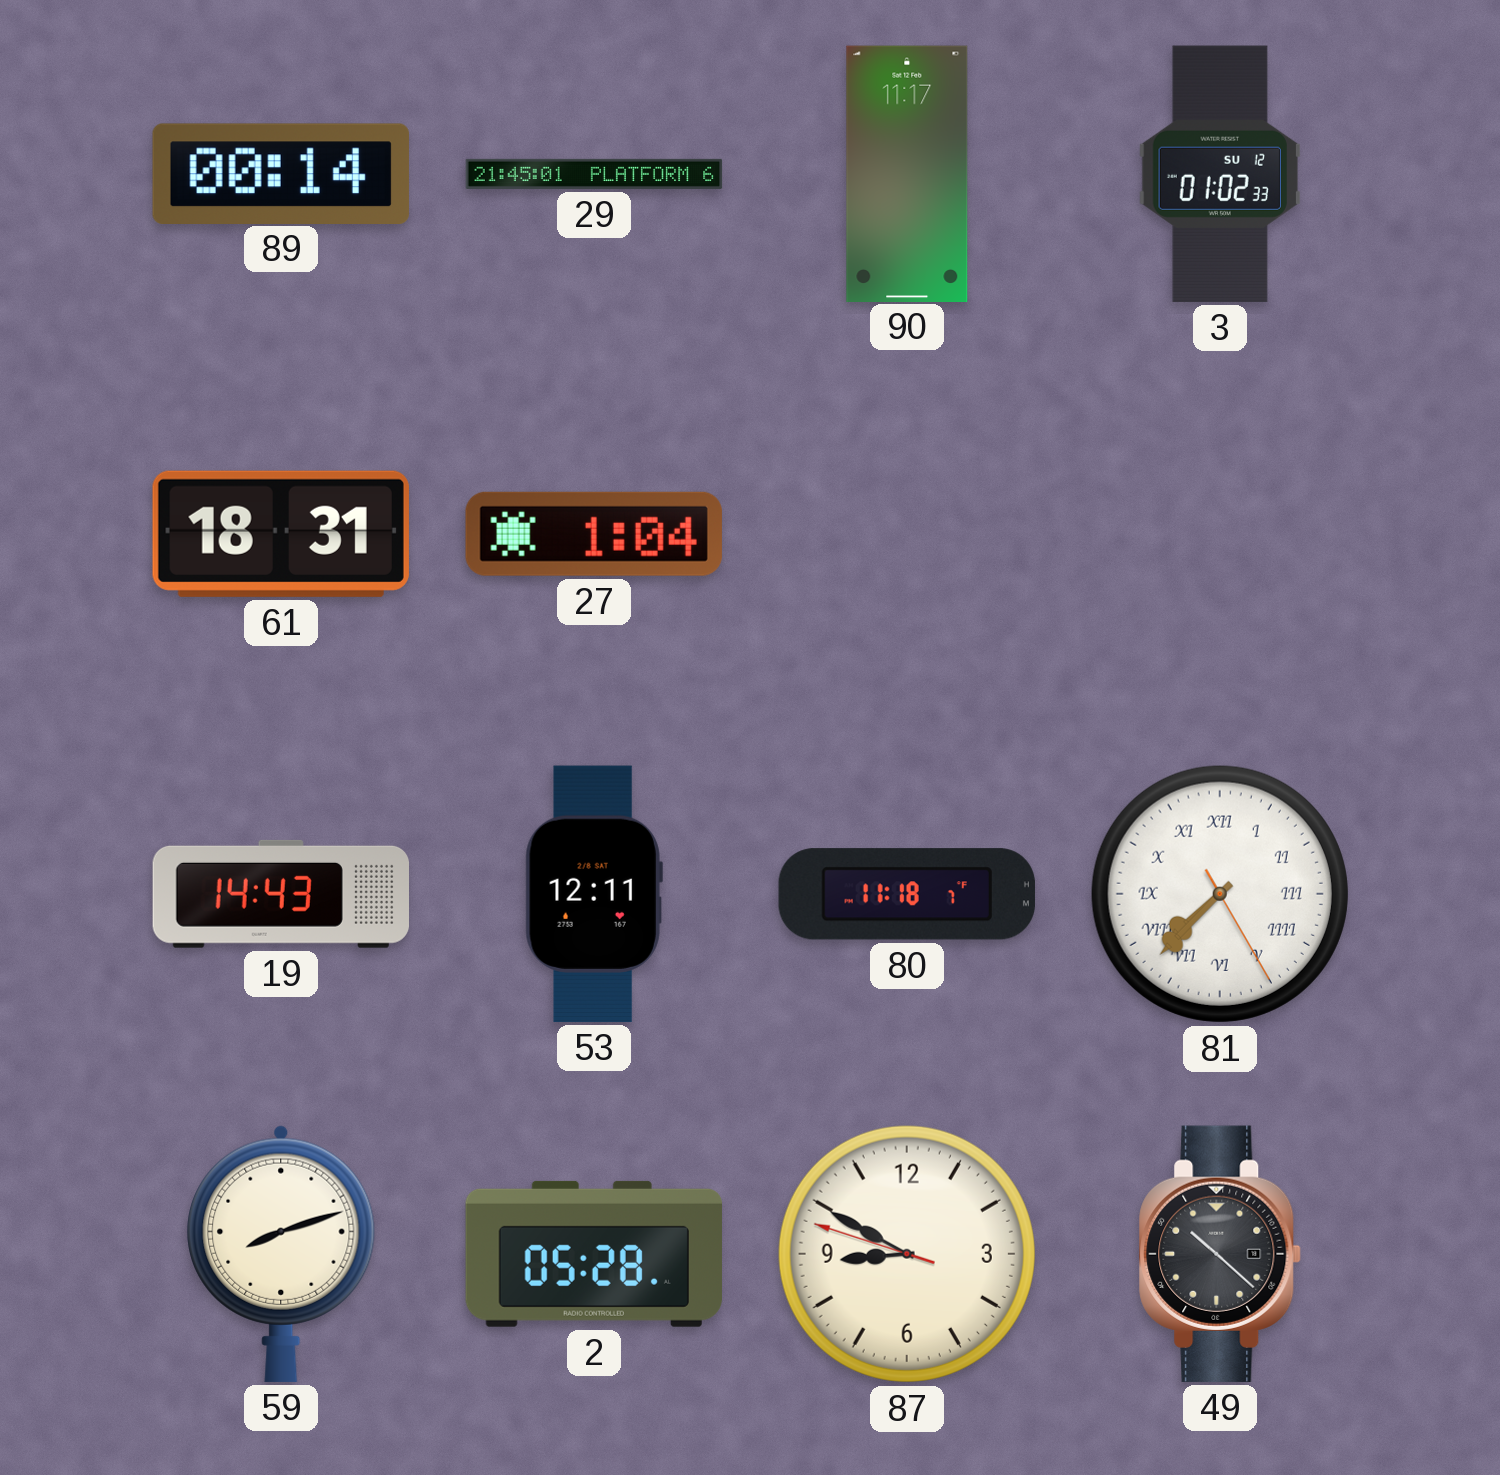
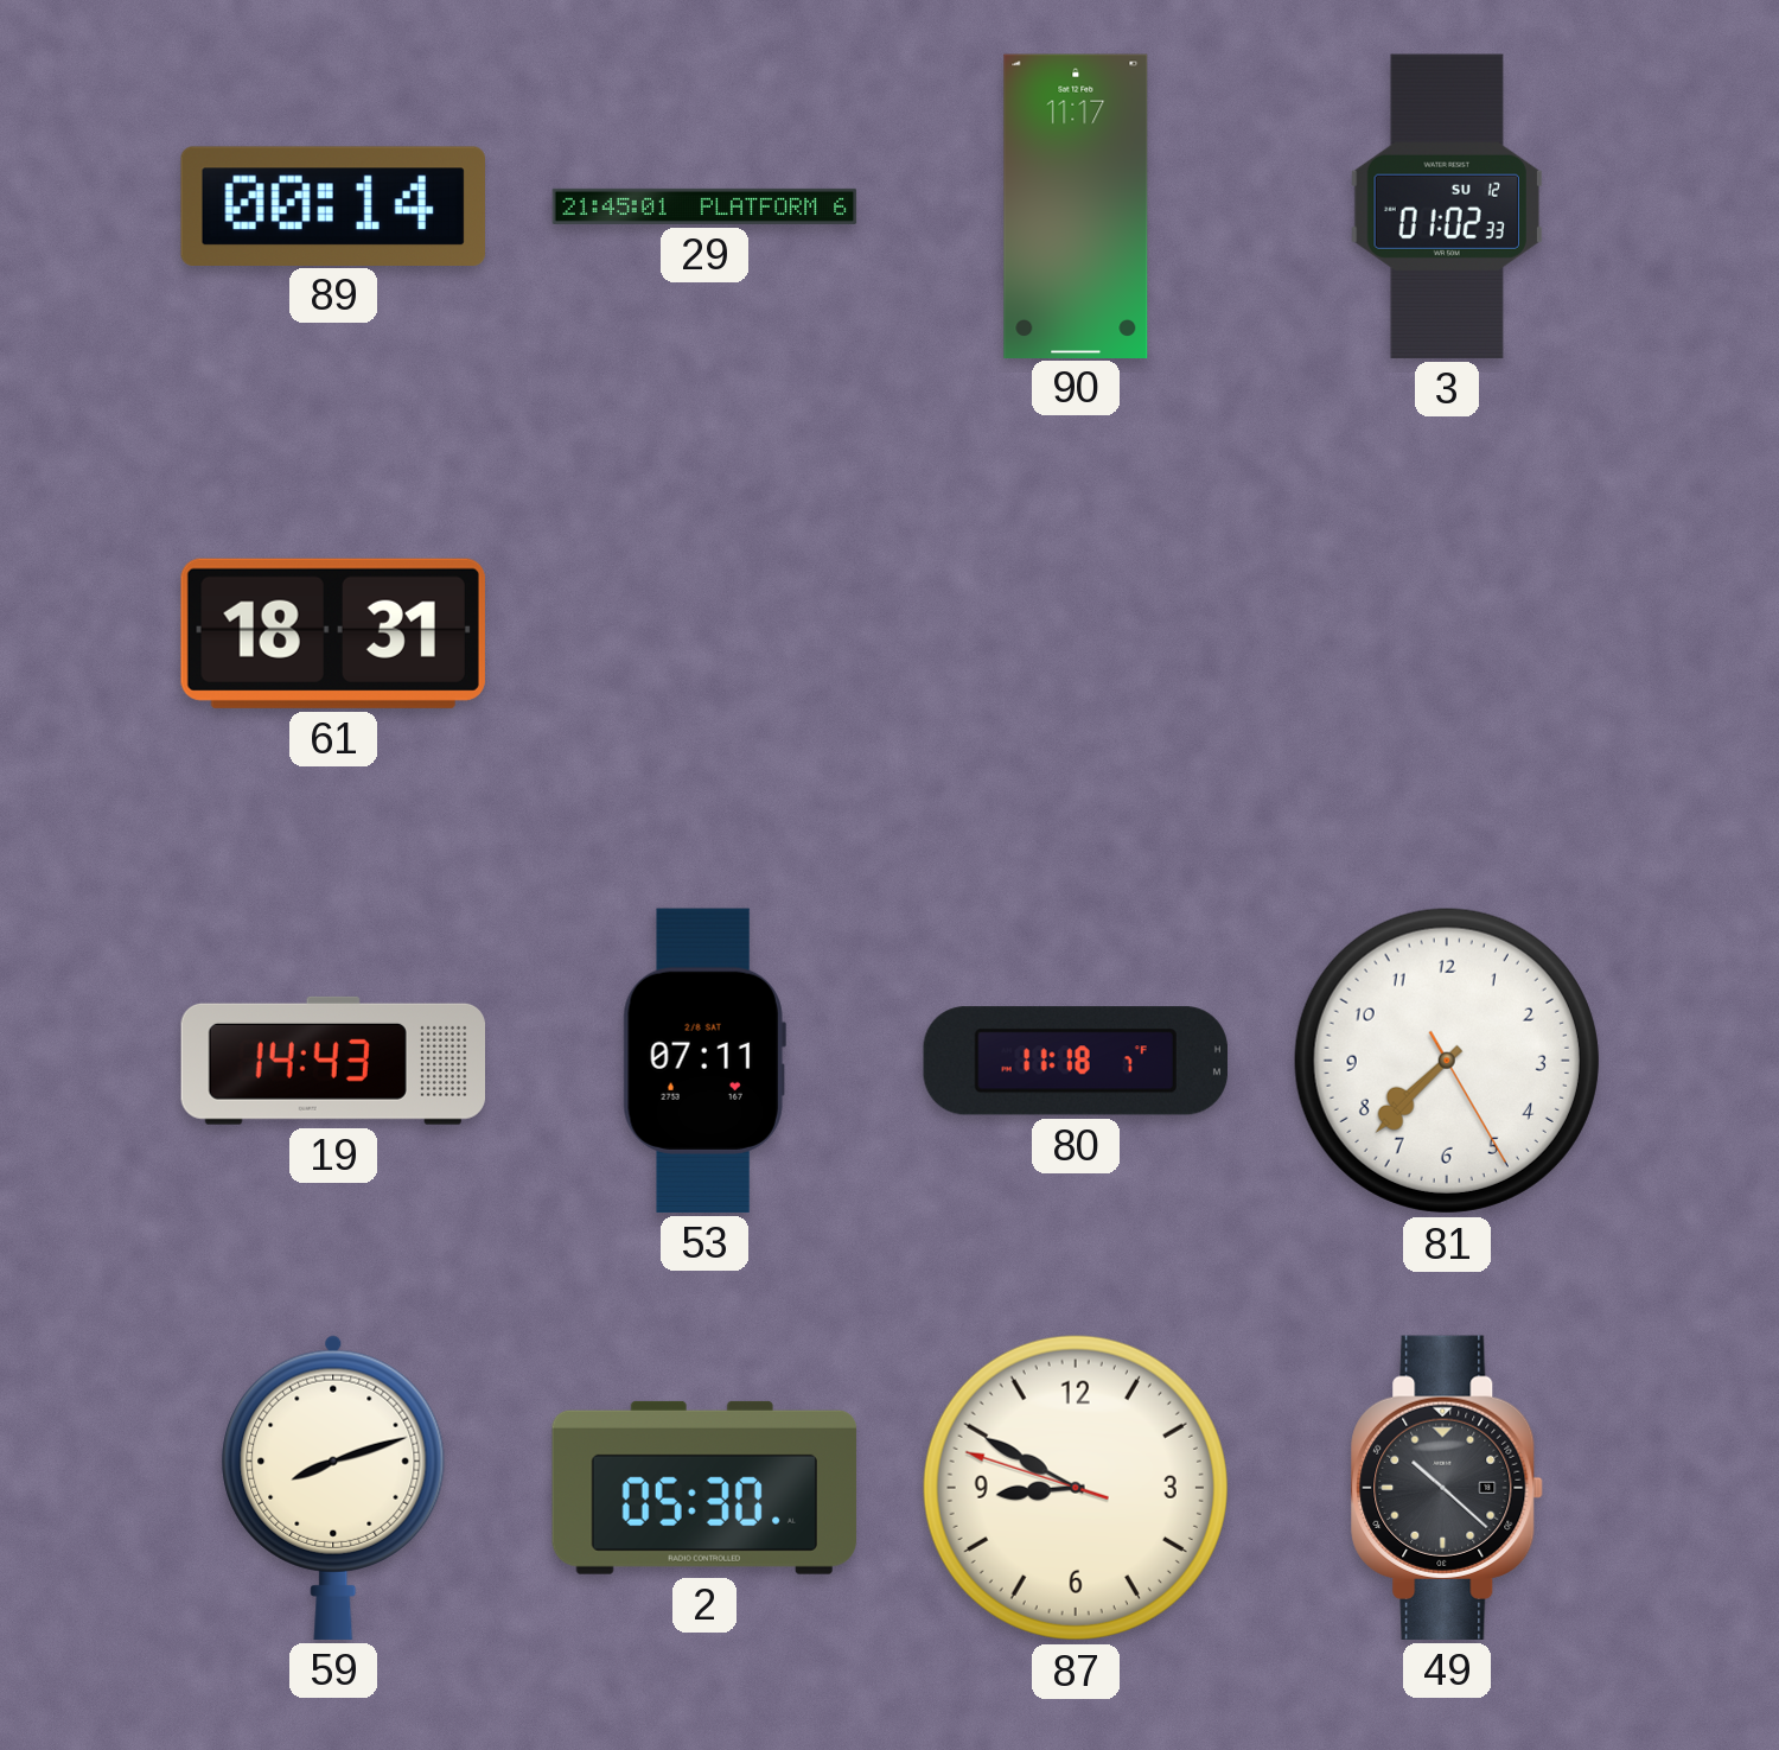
27: 1:04 -> none
53: 12:11 -> 07:11
81 numerals: Roman -> Arabic
2: 05:28 -> 05:30
